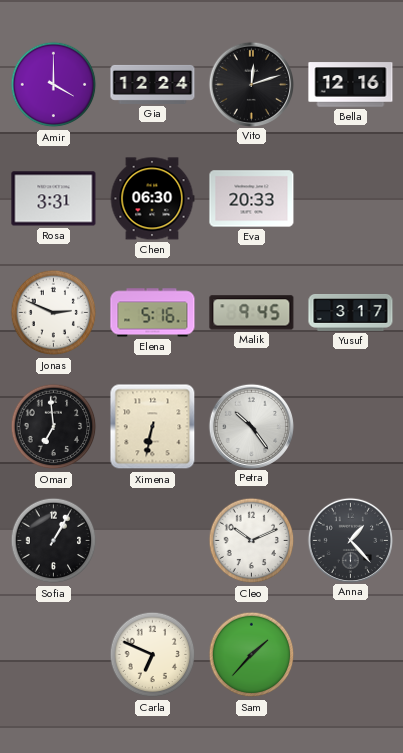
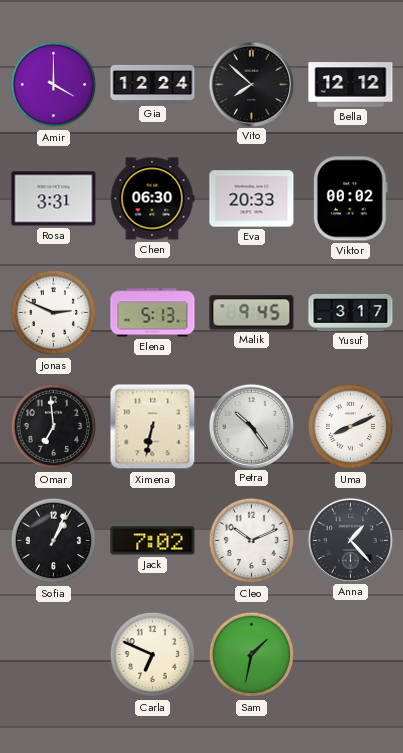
Vito: 12:12 -> 7:52
Bella: 12:16 -> 12:12
Viktor: none -> 00:02
Elena: 5:16 -> 5:13
Uma: none -> 8:11
Sofia: 1:05 -> 1:04
Jack: none -> 7:02
Sam: 1:37 -> 1:32
